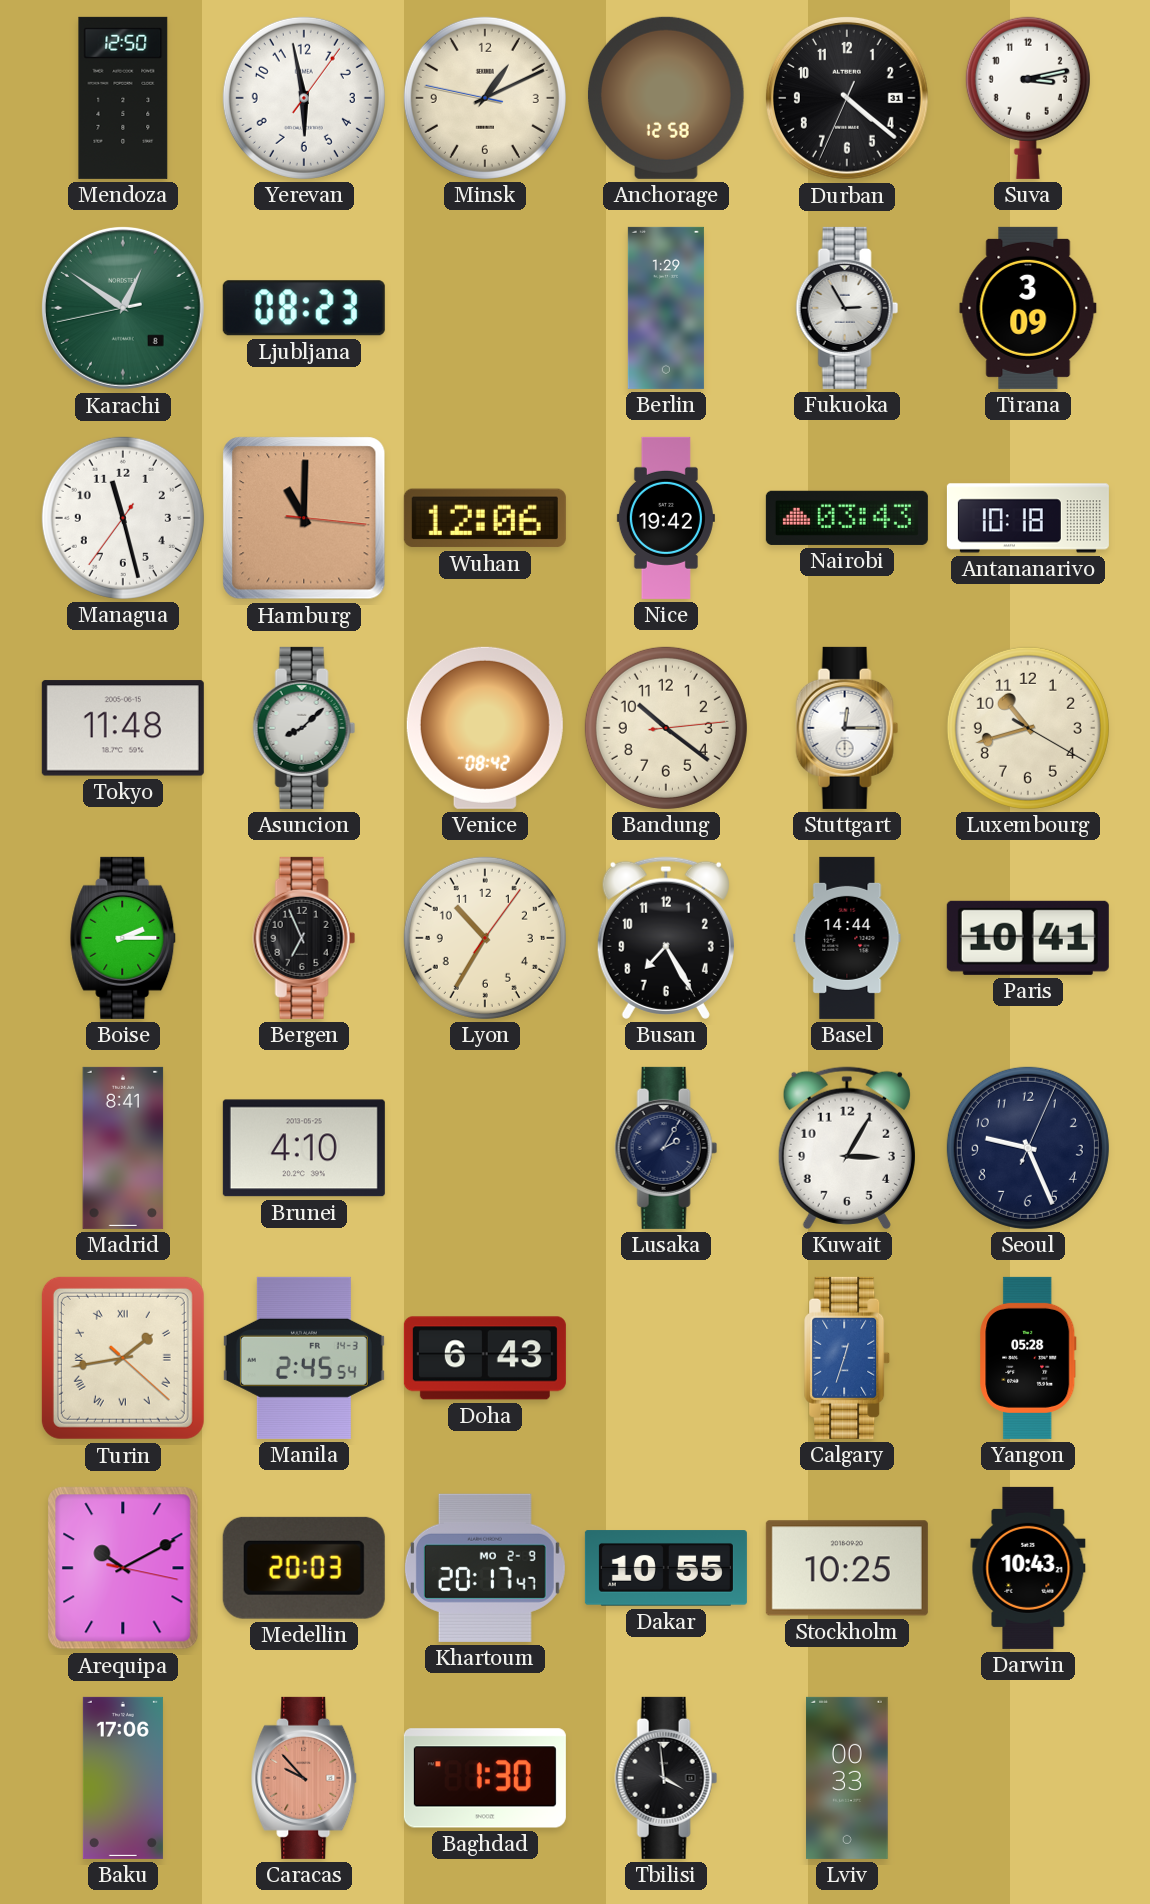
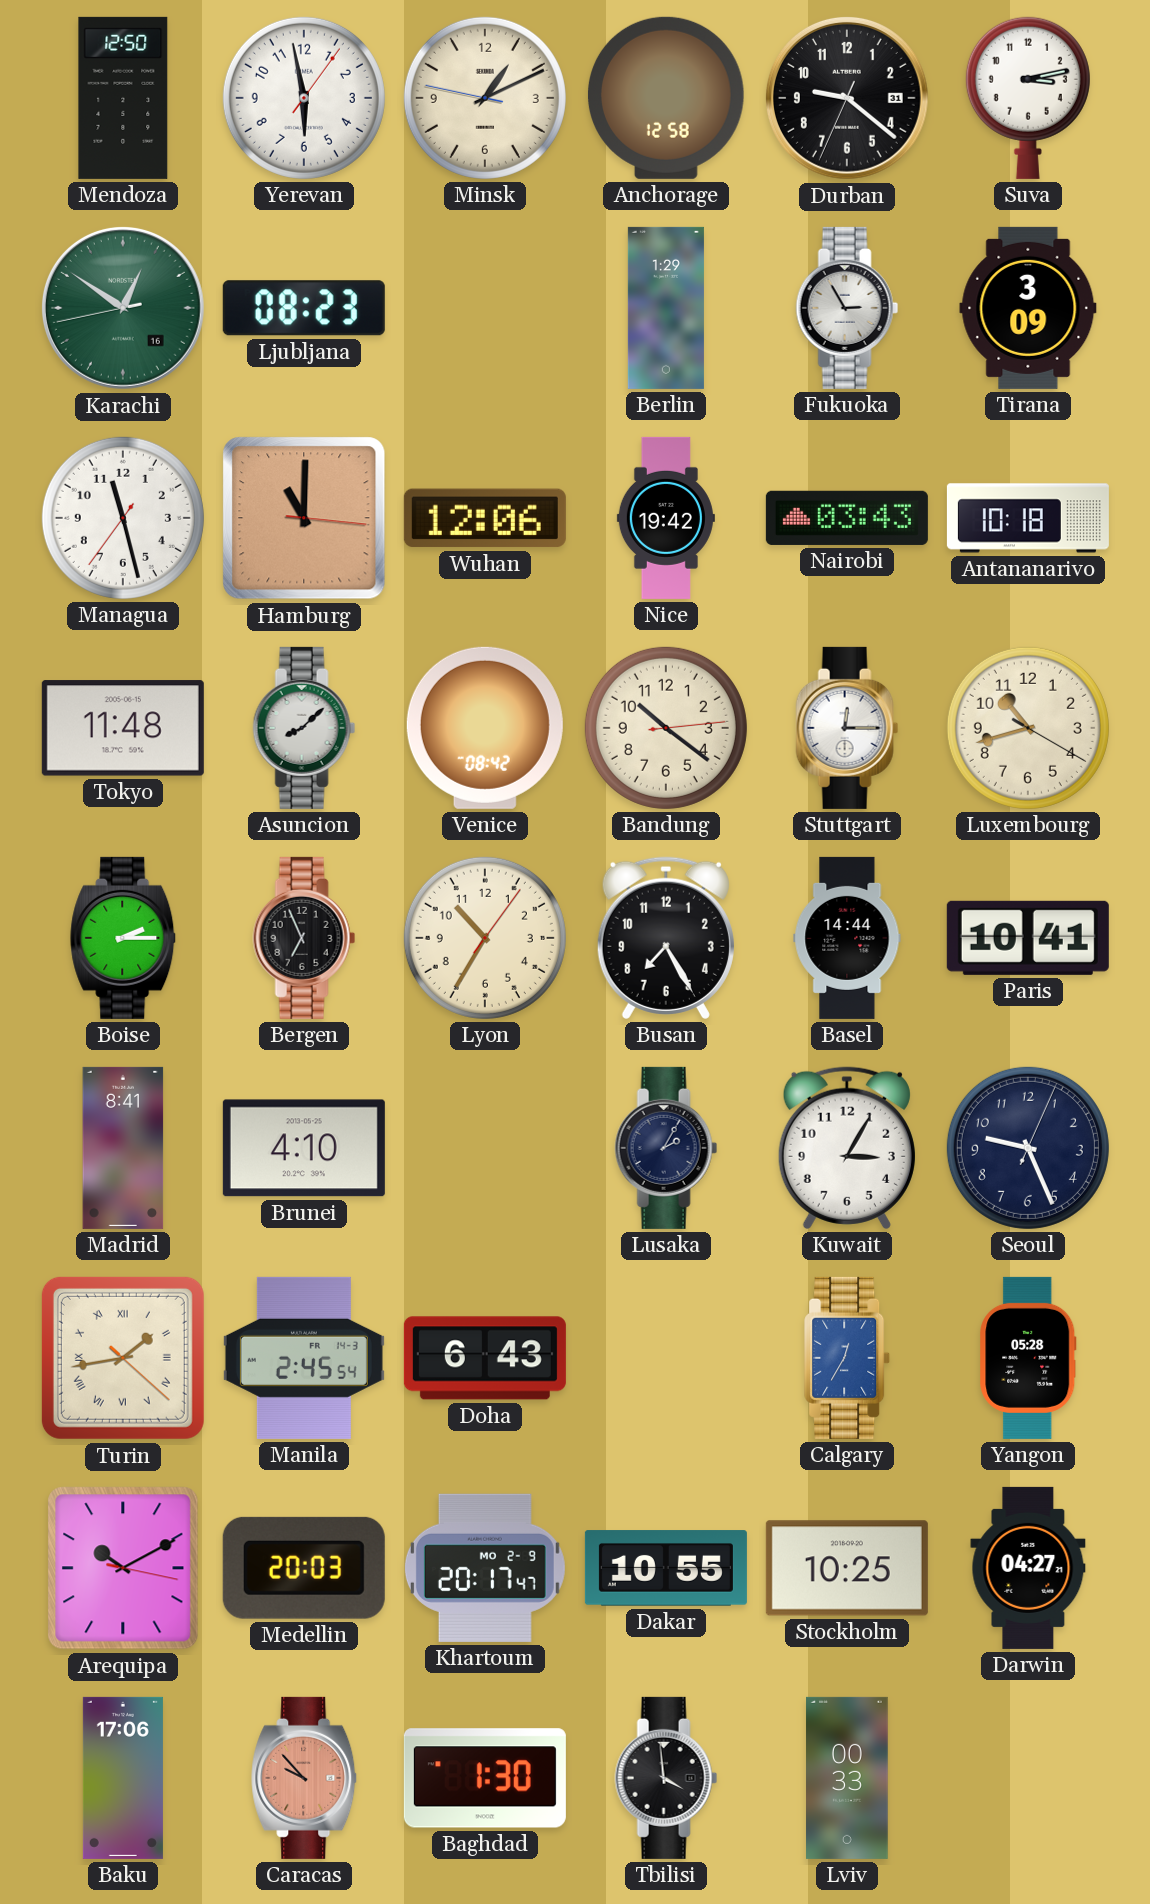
Durban: 4:21 -> 9:21
Karachi date: 8 -> 16
Calgary: 12:33 -> 12:35
Darwin: 10:43 -> 04:27
